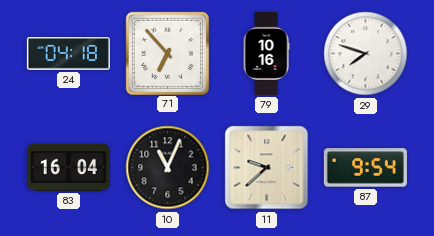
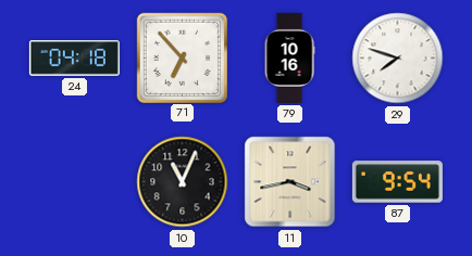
83: 16:04 -> none
11: 9:38 -> 3:43
